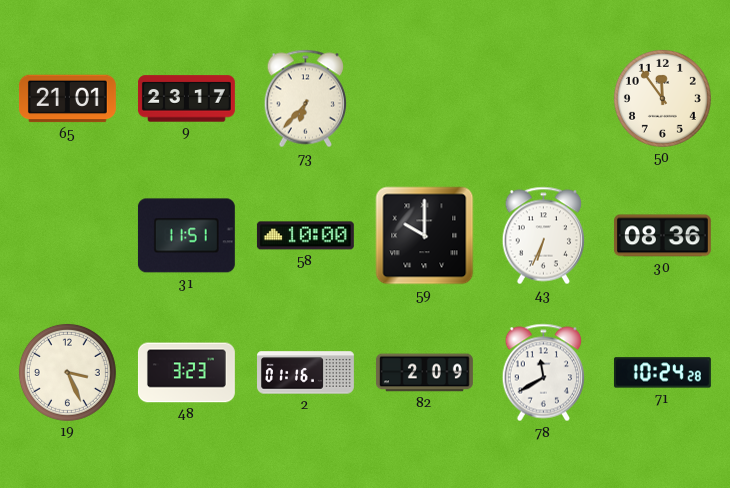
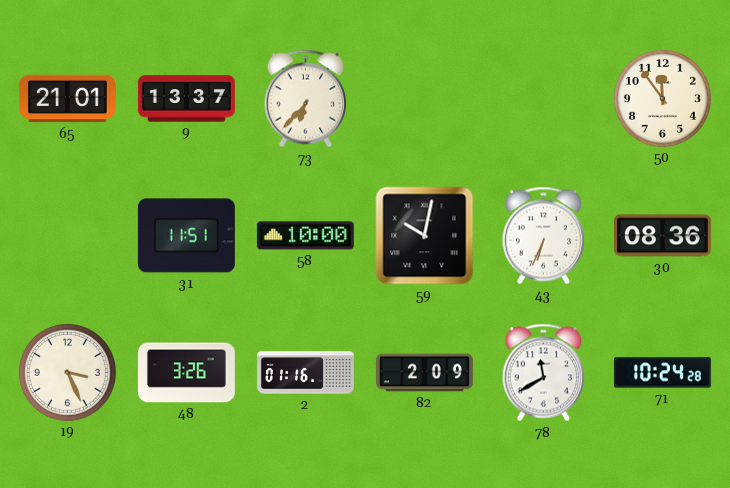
9: 23:17 -> 13:37
59: 10:00 -> 10:02
48: 3:23 -> 3:26
